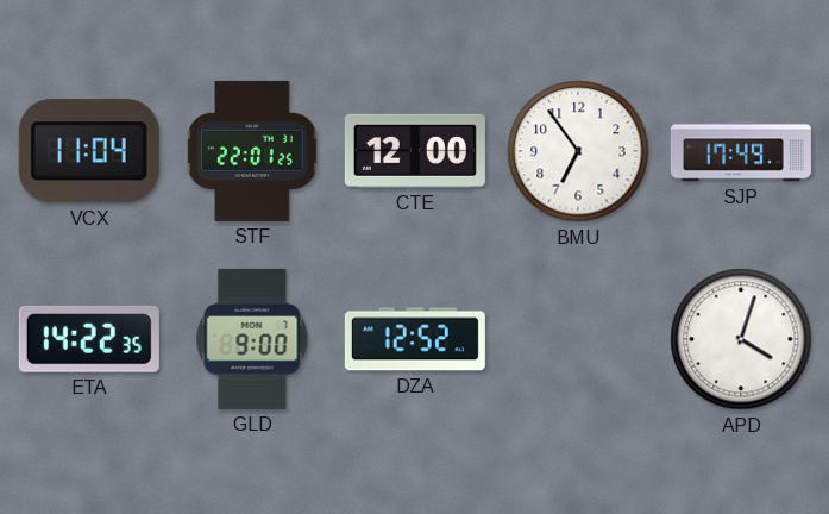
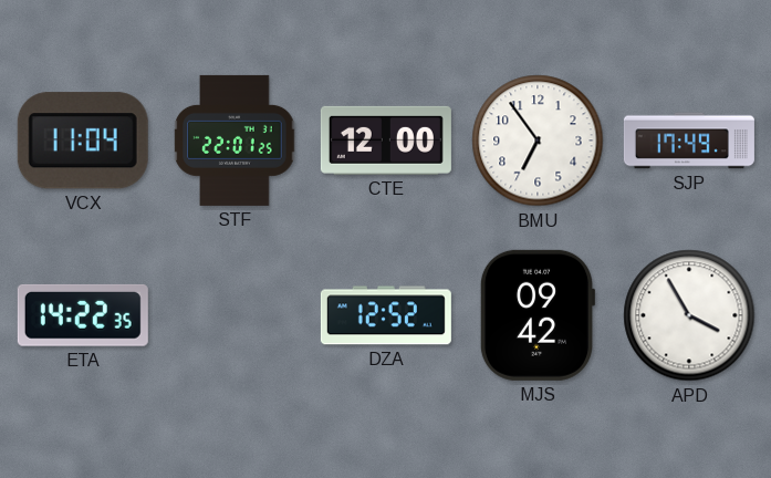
GLD: 9:00 -> none
MJS: none -> 09:42
APD: 4:03 -> 3:55
